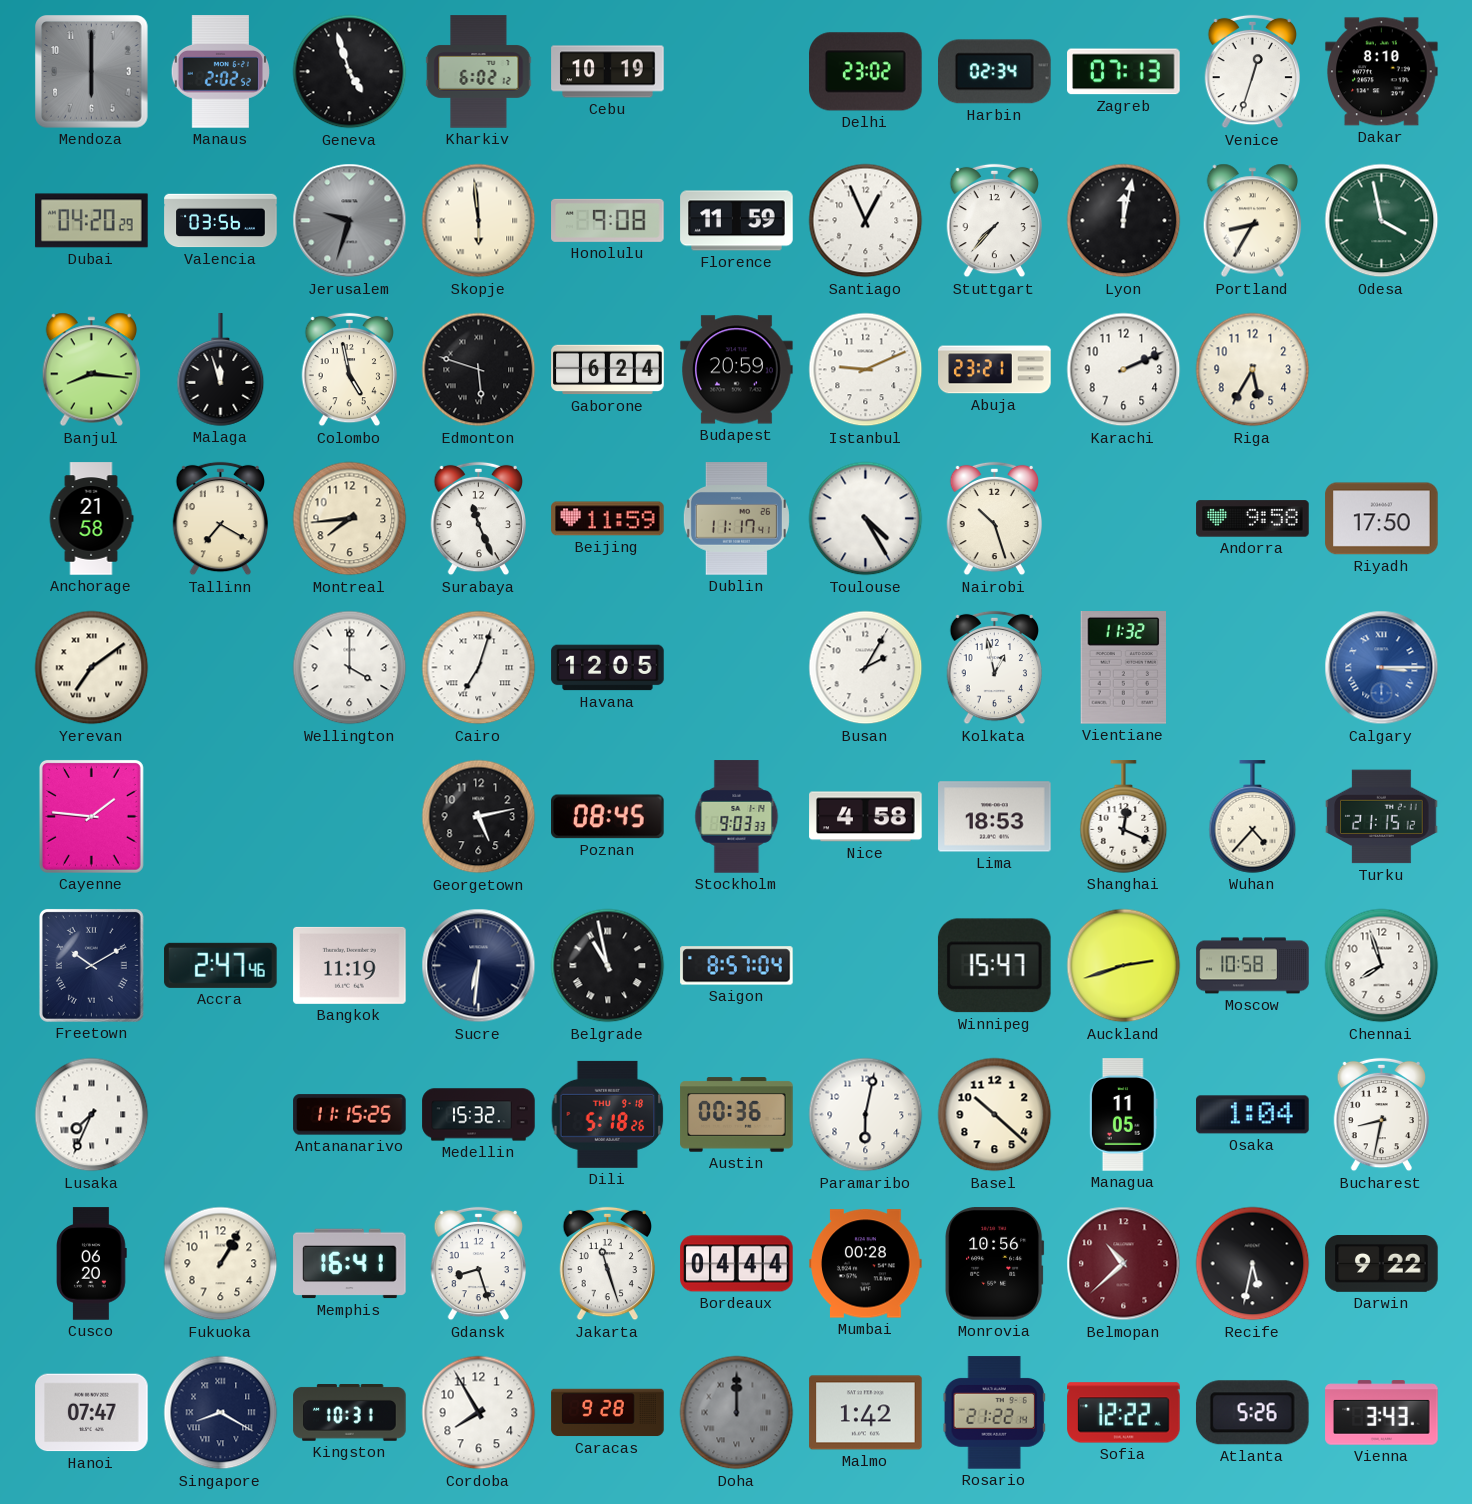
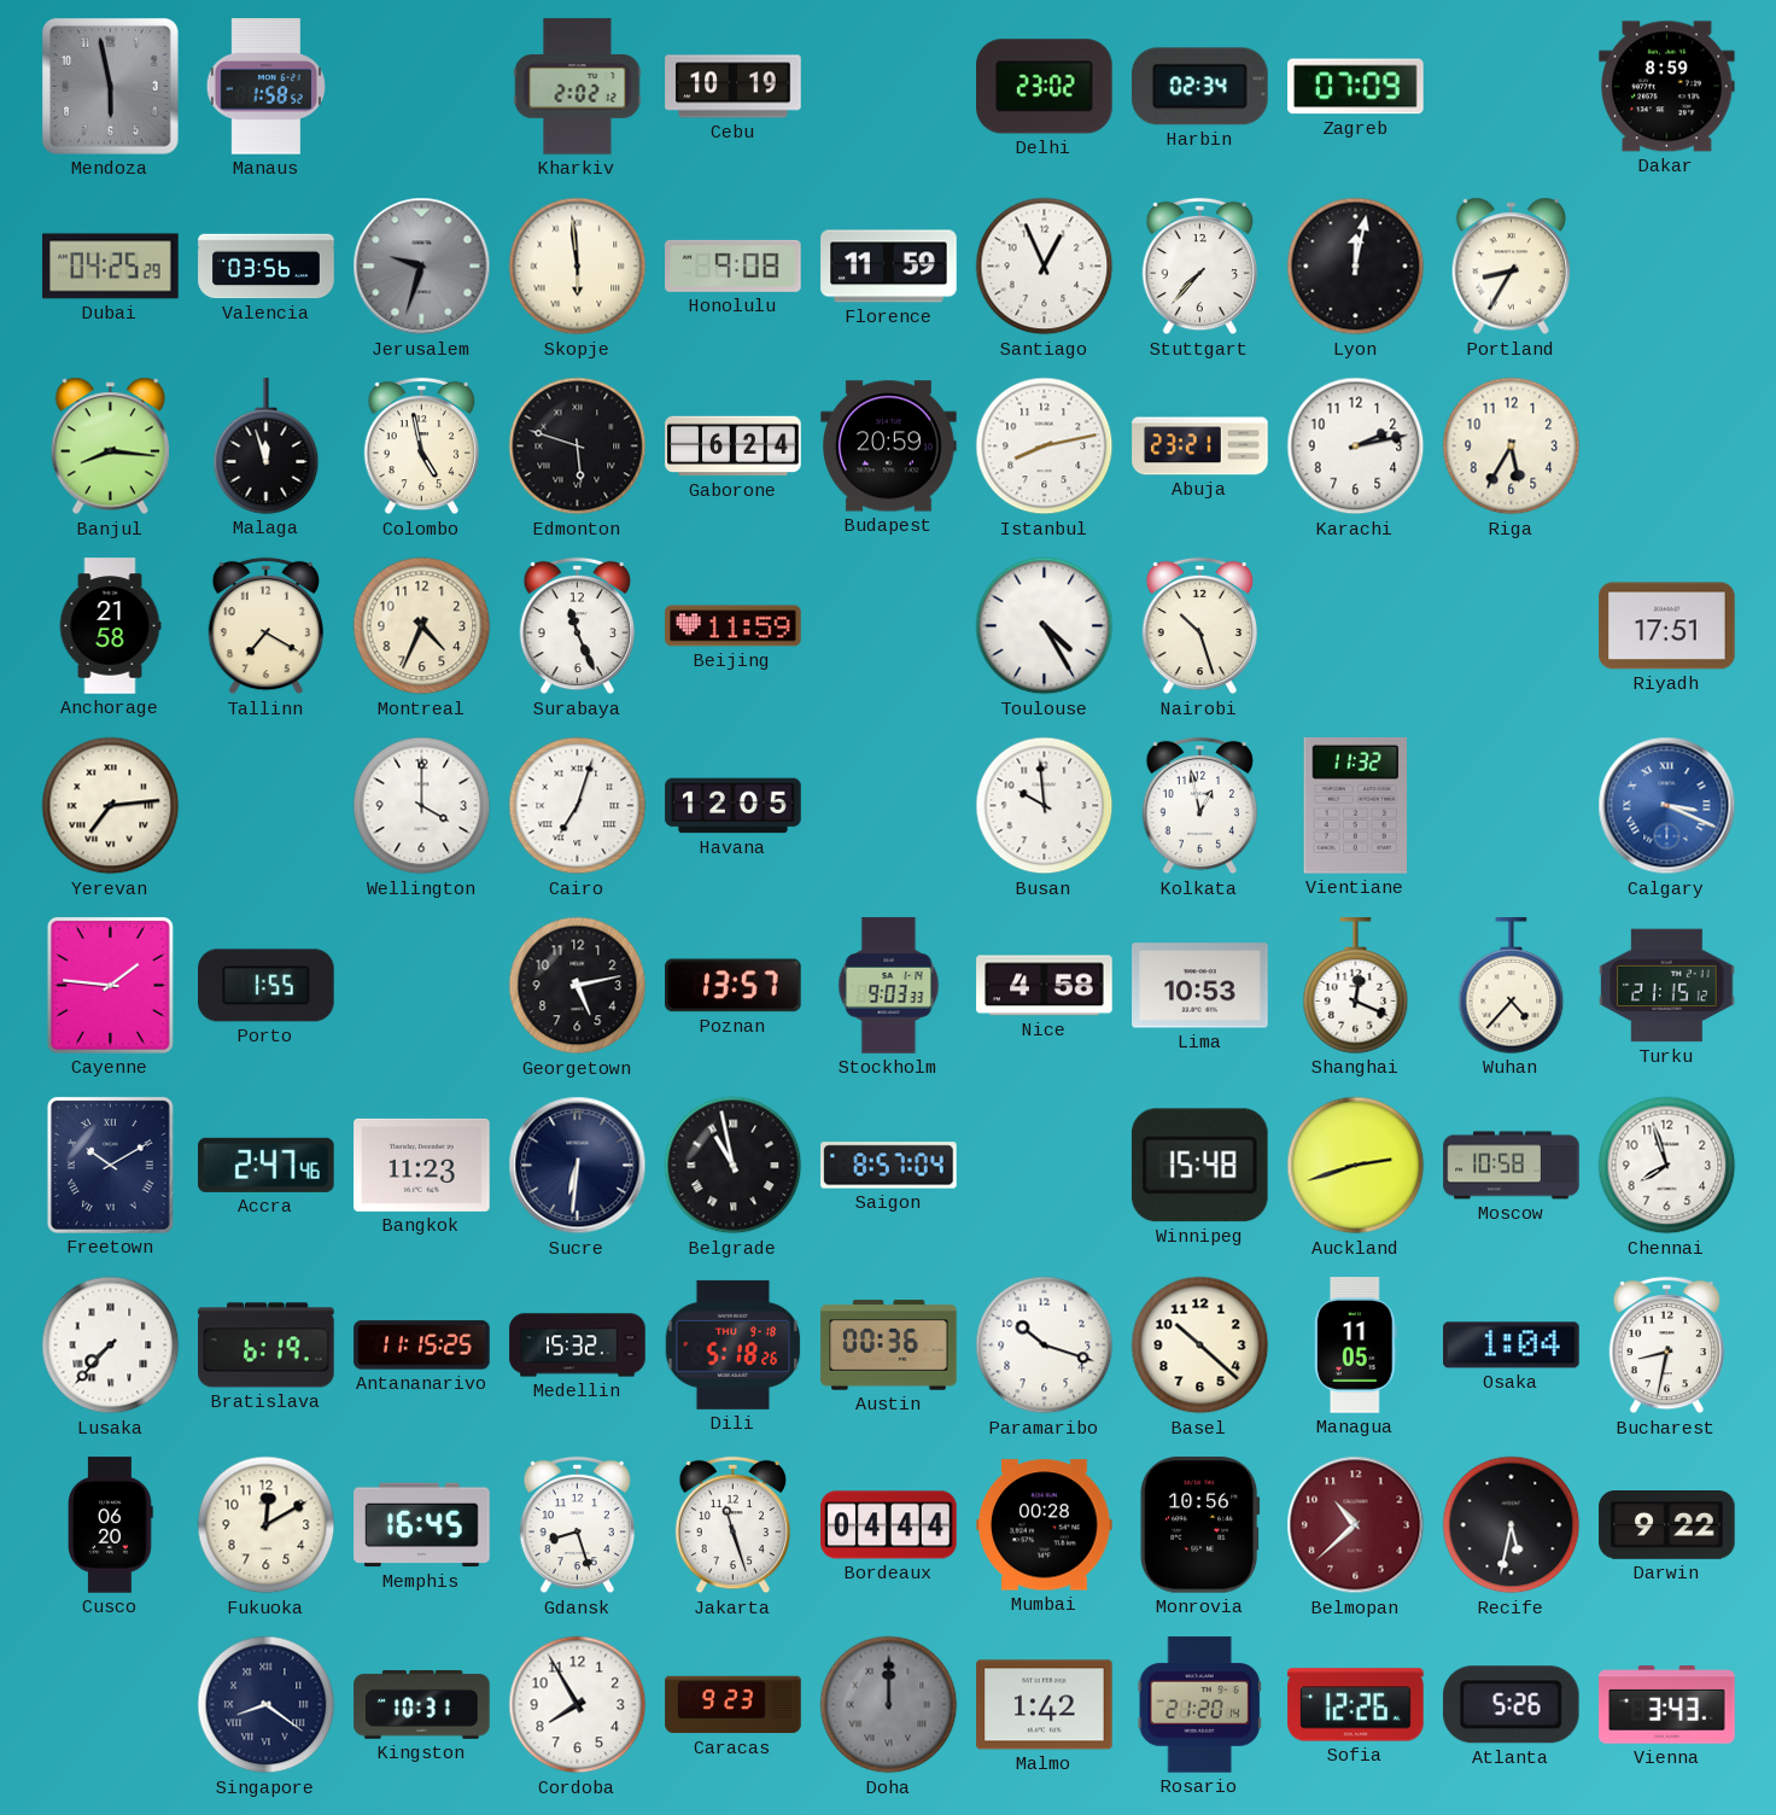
Mendoza: 6:00 -> 5:58
Manaus: 2:02 -> 1:58
Geneva: 4:57 -> none
Kharkiv: 6:02 -> 2:02
Zagreb: 07:13 -> 07:09
Venice: 12:33 -> none
Dakar: 8:10 -> 8:59
Dubai: 04:20 -> 04:25
Odesa: 3:58 -> none
Istanbul: 9:11 -> 8:13
Karachi: 2:11 -> 2:13
Montreal: 7:44 -> 4:34
Dublin: 11:17 -> none
Andorra: 9:58 -> none
Riyadh: 17:50 -> 17:51
Yerevan: 7:09 -> 7:14
Busan: 2:05 -> 9:59
Calgary: 3:15 -> 3:19
Porto: none -> 1:55
Poznan: 08:45 -> 13:57
Lima: 18:53 -> 10:53
Bangkok: 11:19 -> 11:23
Winnipeg: 15:47 -> 15:48
Lusaka: 7:34 -> 7:37
Bratislava: none -> 6:19
Paramaribo: 6:02 -> 10:18
Fukuoka: 1:05 -> 12:10
Memphis: 16:41 -> 16:45
Hanoi: 07:47 -> none
Singapore: 8:20 -> 8:21
Caracas: 9:28 -> 9:23
Rosario: 21:22 -> 21:20
Sofia: 12:22 -> 12:26
